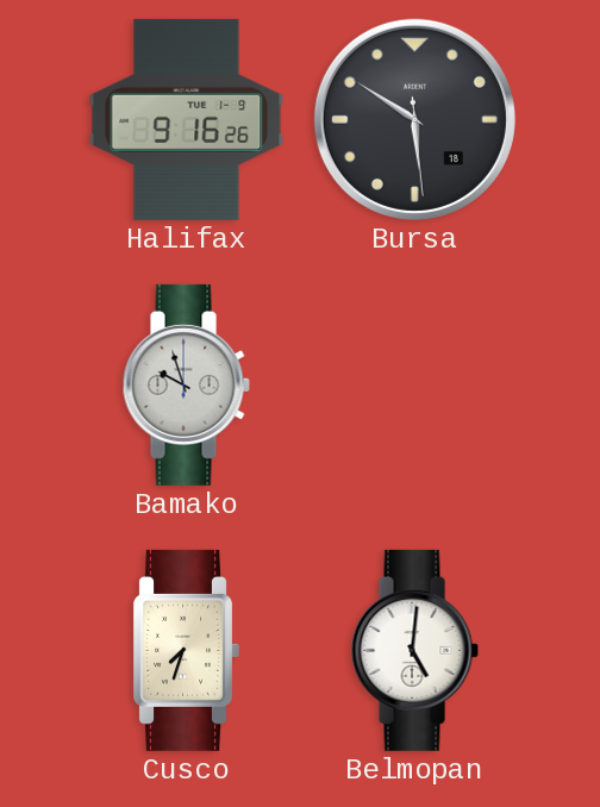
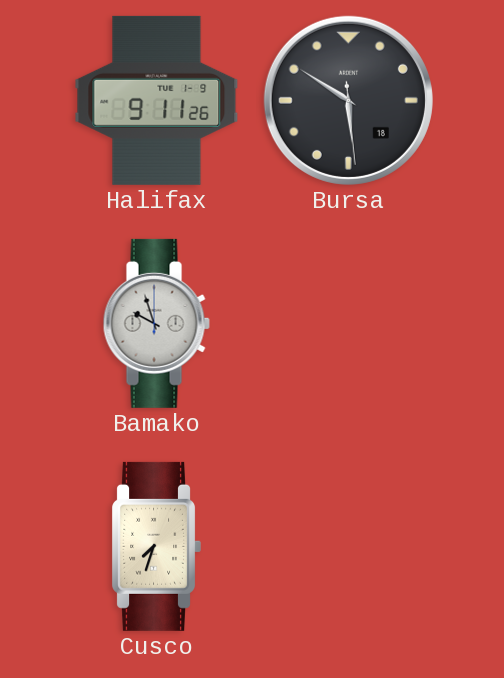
Halifax: 9:16 -> 9:11
Belmopan: 5:01 -> none
